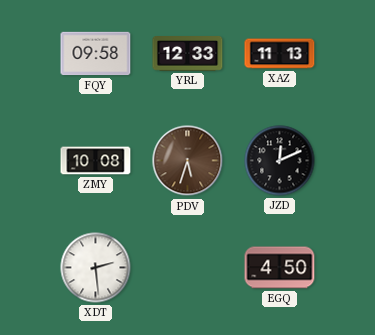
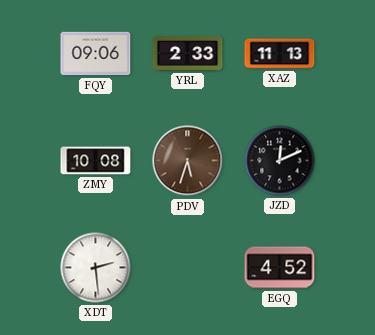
FQY: 09:58 -> 09:06
YRL: 12:33 -> 2:33
EGQ: 4:50 -> 4:52
